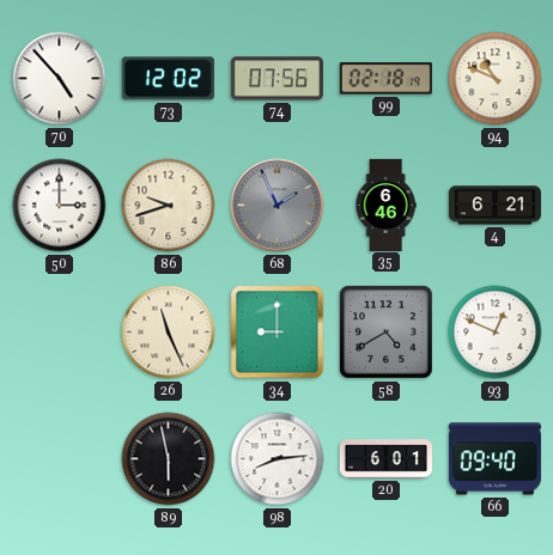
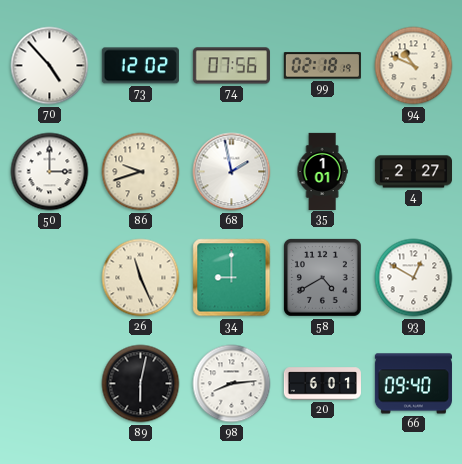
68: 1:56 -> 1:58
68 dial: grey -> white
35: 6:46 -> 1:01
4: 6:21 -> 2:27
93: 12:49 -> 12:50
89: 5:58 -> 6:02
